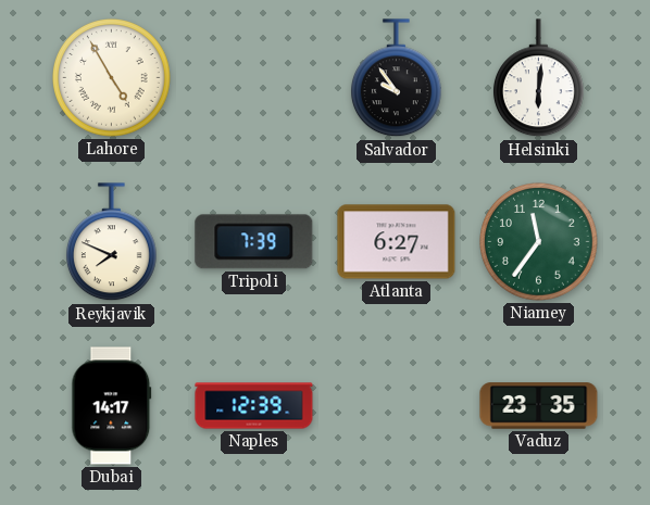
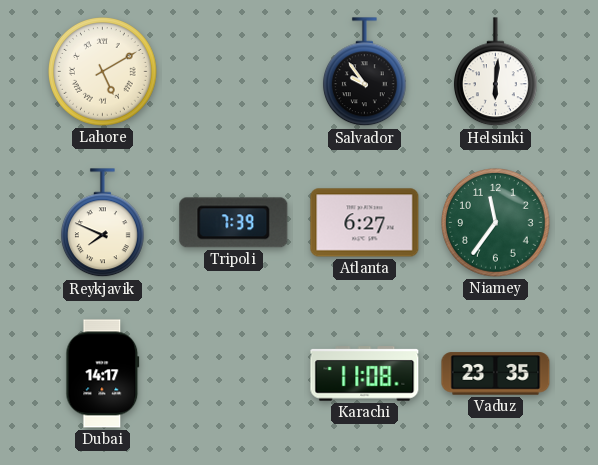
Lahore: 4:55 -> 5:10
Naples: 12:39 -> none
Karachi: none -> 11:08
